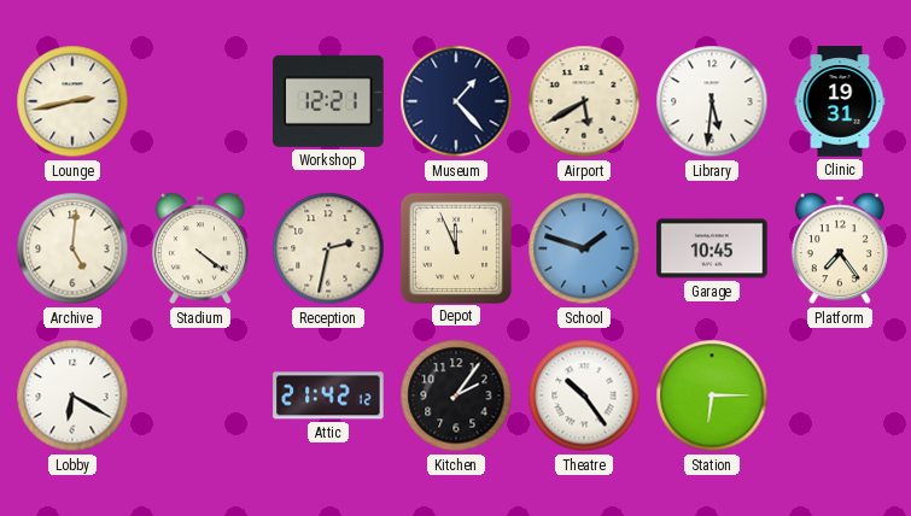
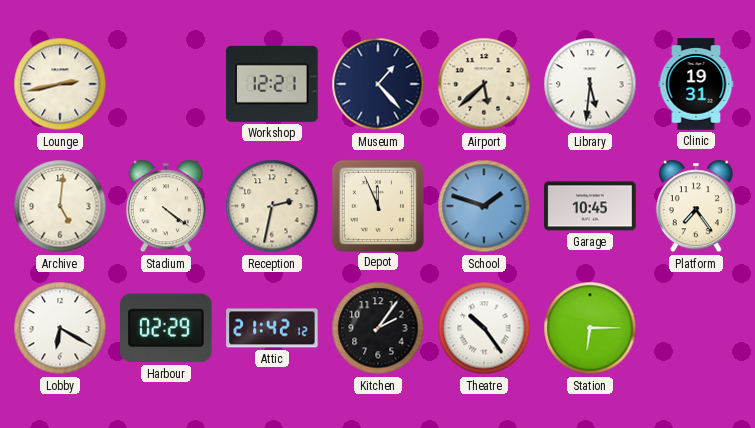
Airport: 5:40 -> 5:38
Harbour: none -> 02:29
